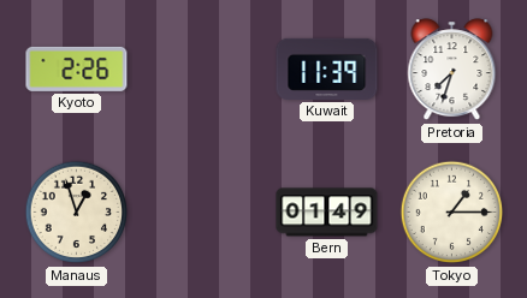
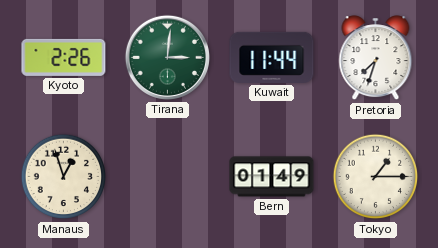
Tirana: none -> 3:01
Kuwait: 11:39 -> 11:44
